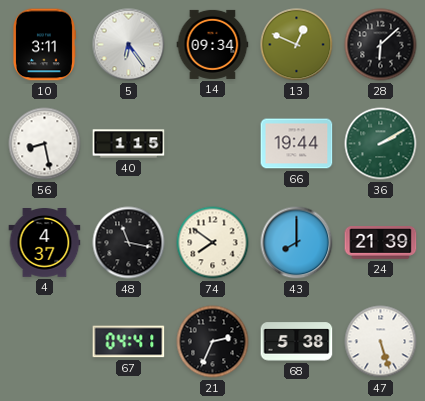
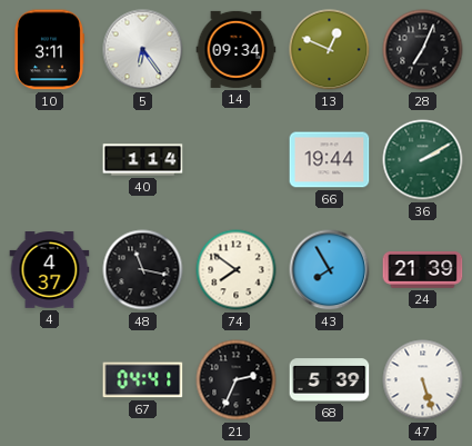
28: 6:08 -> 7:04
56: 8:28 -> none
40: 1:15 -> 1:14
43: 8:00 -> 7:55
68: 5:38 -> 5:39
